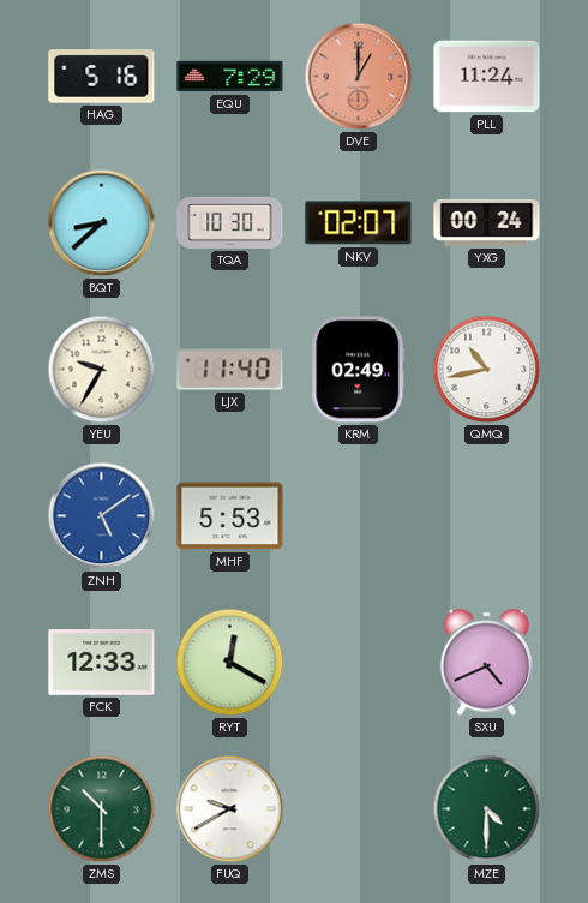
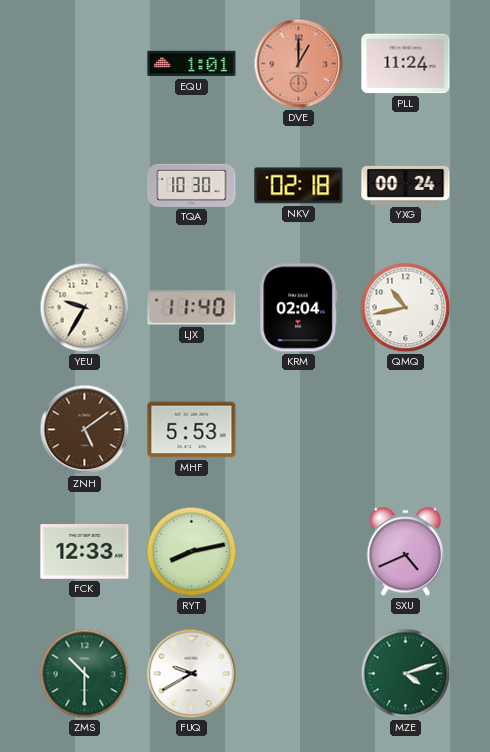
HAG: 5:16 -> none
EQU: 7:29 -> 1:01
BQT: 8:38 -> none
NKV: 02:07 -> 02:18
KRM: 02:49 -> 02:04
ZNH dial: blue -> brown
RYT: 12:20 -> 8:13
MZE: 4:30 -> 4:12
